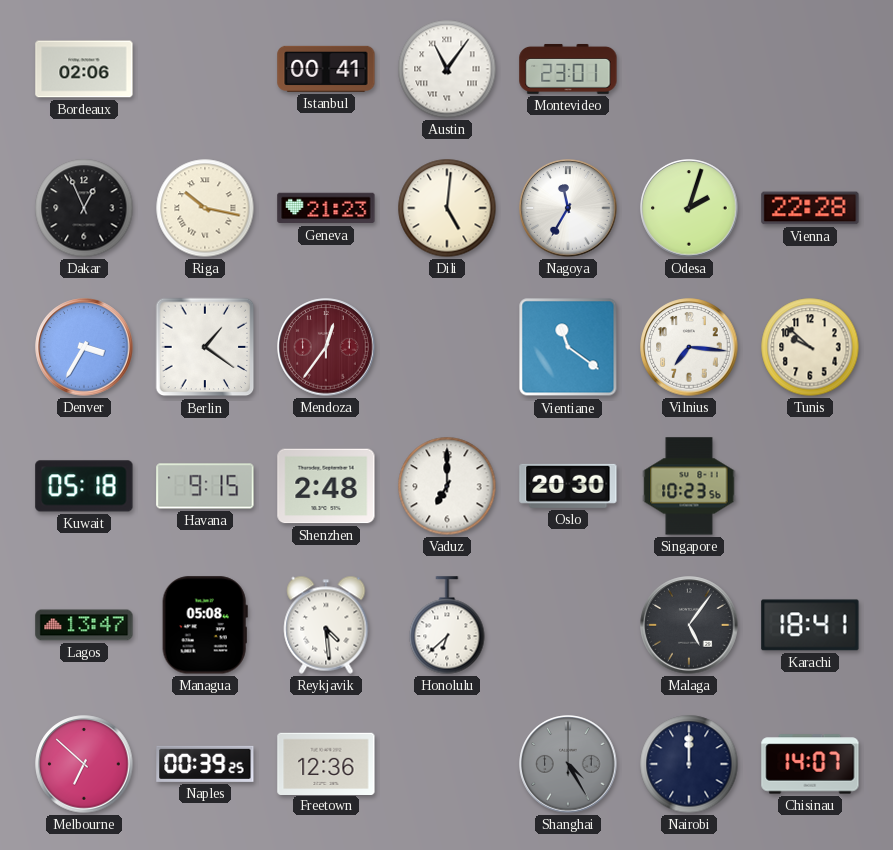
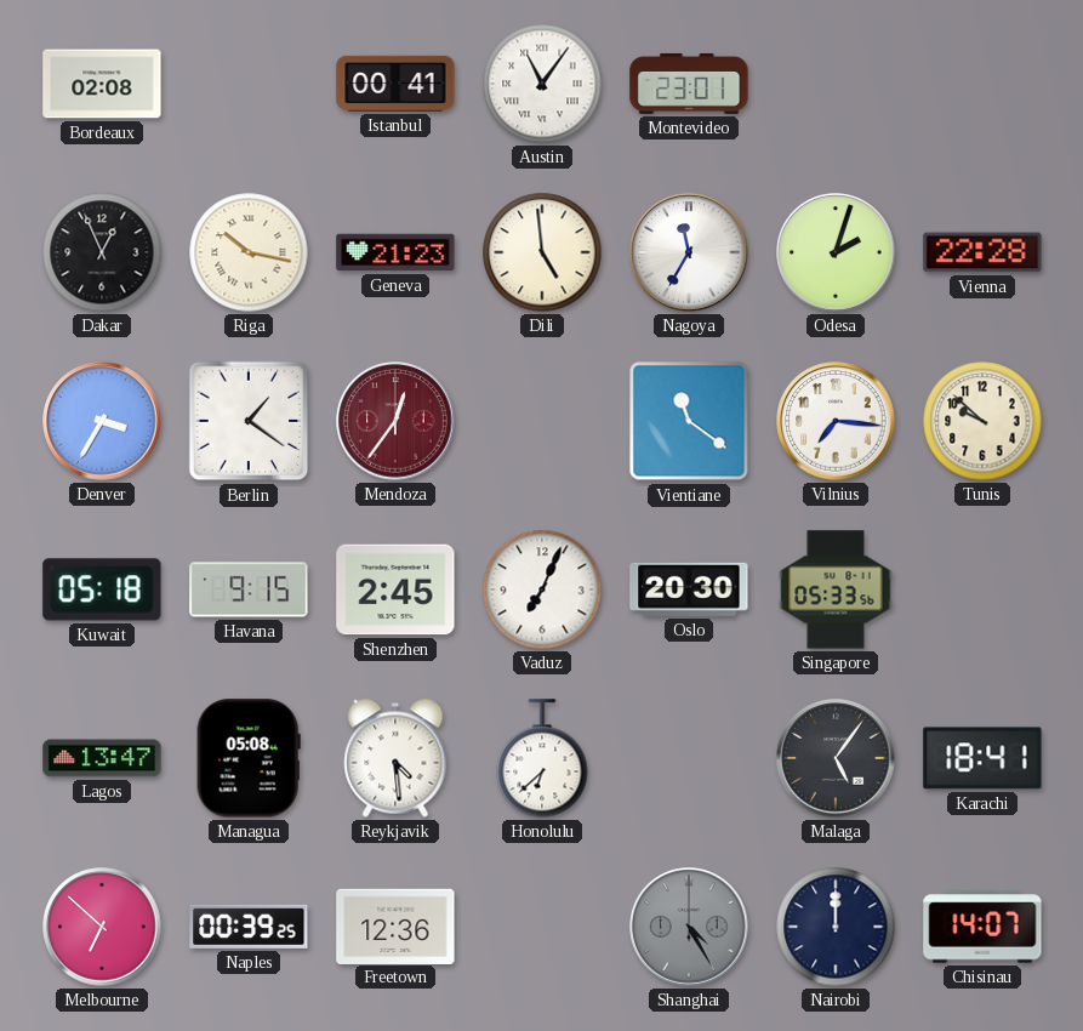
Bordeaux: 02:06 -> 02:08
Dili: 5:01 -> 4:59
Shenzhen: 2:48 -> 2:45
Vaduz: 7:00 -> 7:04
Singapore: 10:23 -> 05:33
